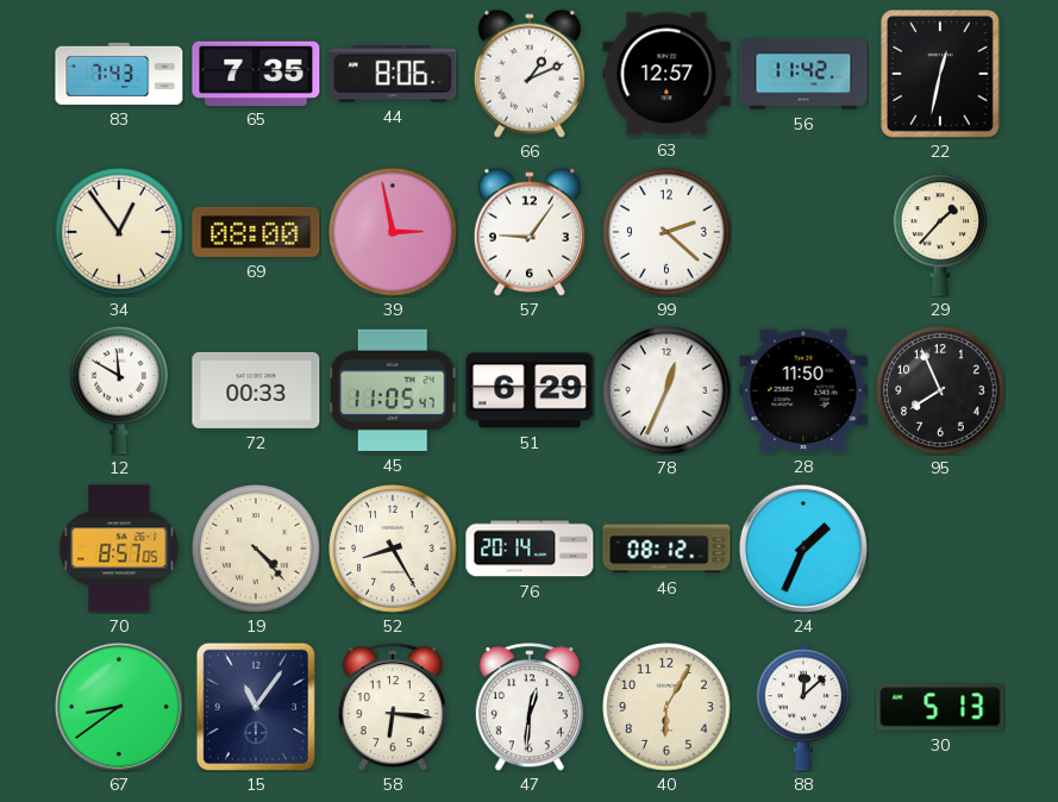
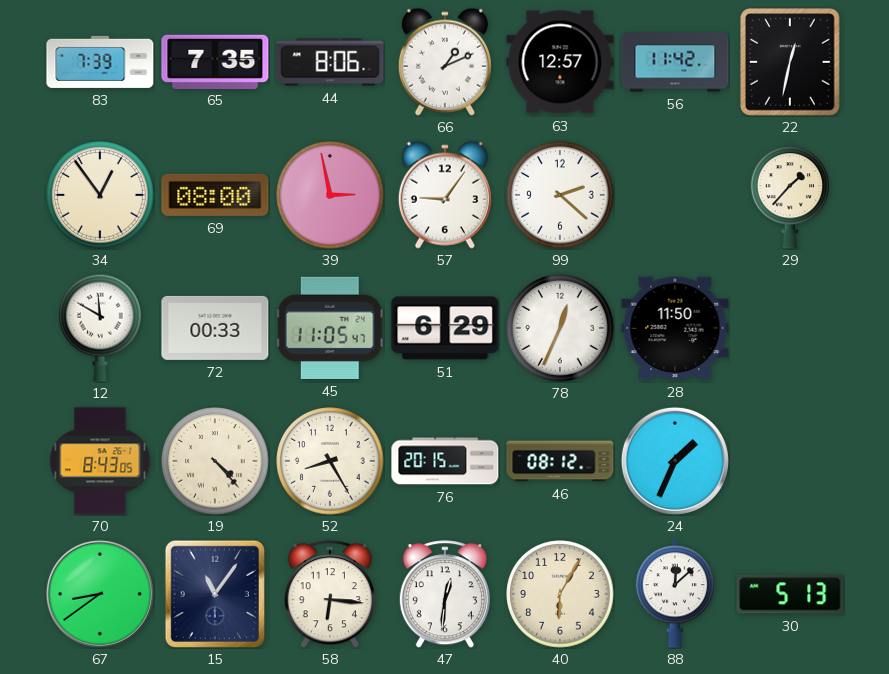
83: 7:43 -> 7:39
95: 7:56 -> none
70: 8:57 -> 8:43
76: 20:14 -> 20:15
